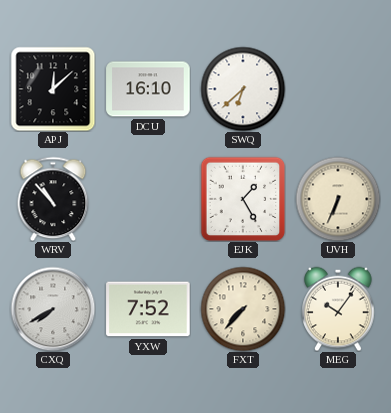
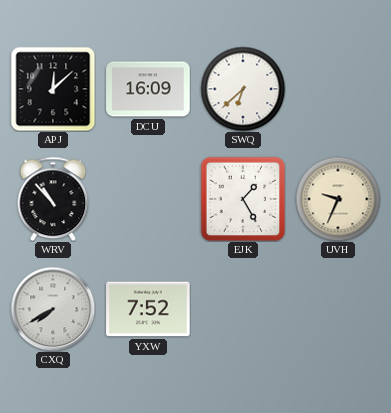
DCU: 16:10 -> 16:09
UVH: 6:34 -> 9:34
FXT: 7:37 -> none
MEG: 10:06 -> none
